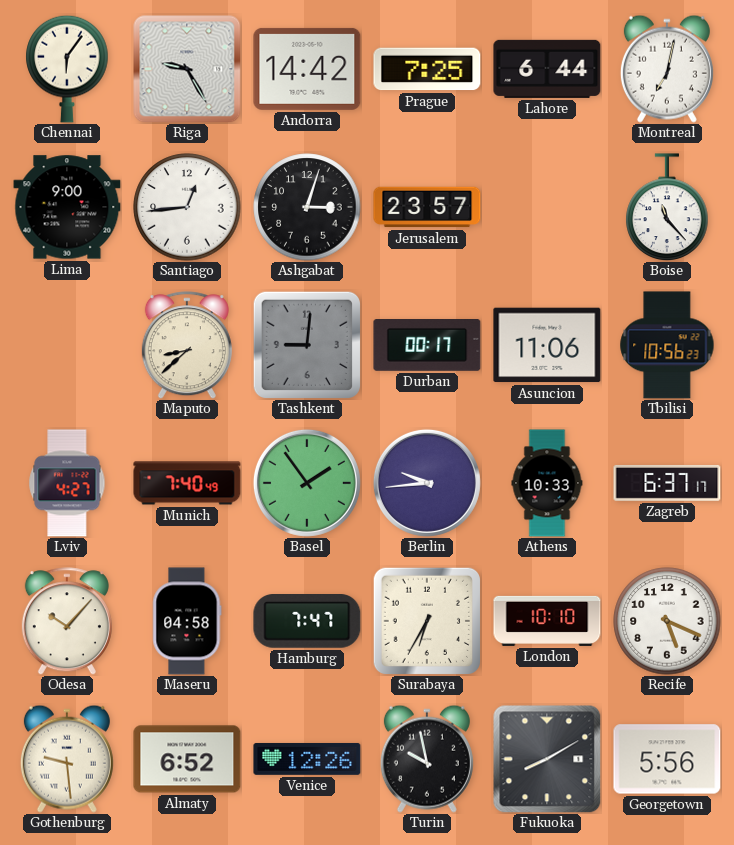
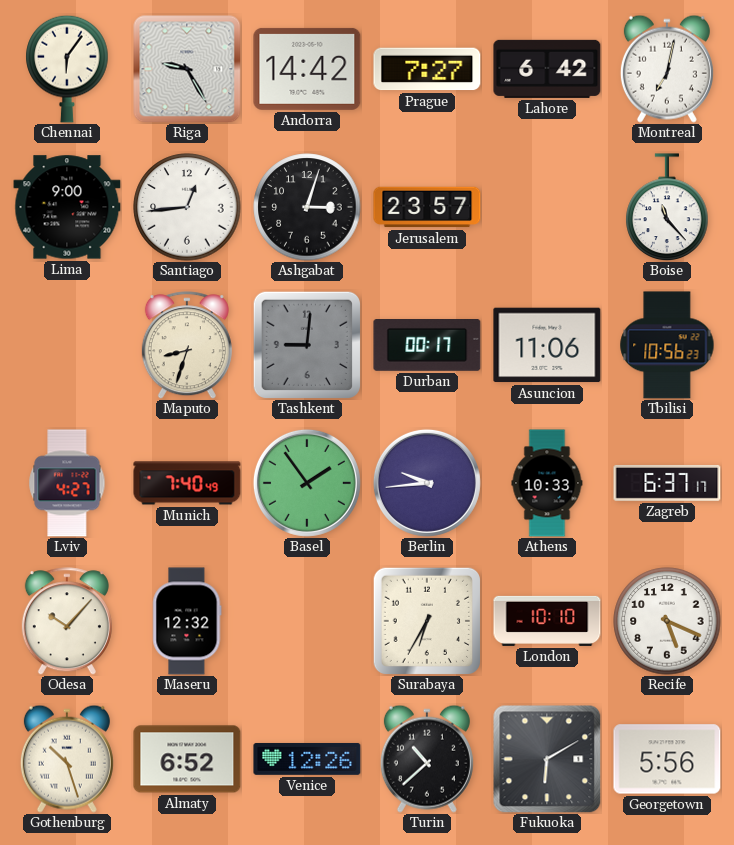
Prague: 7:25 -> 7:27
Lahore: 6:44 -> 6:42
Maputo: 8:38 -> 8:33
Maseru: 04:58 -> 12:32
Hamburg: 7:47 -> none
Gothenburg: 9:29 -> 10:27
Turin: 9:58 -> 10:38
Fukuoka: 8:10 -> 6:10
